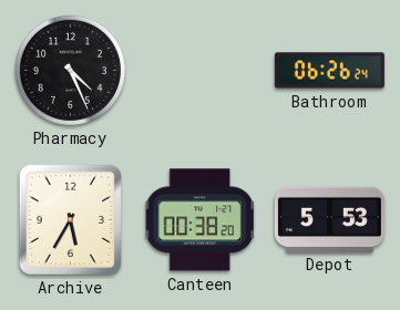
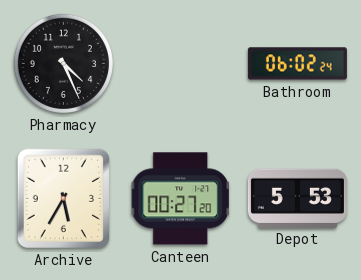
Bathroom: 06:26 -> 06:02
Canteen: 00:38 -> 00:27
